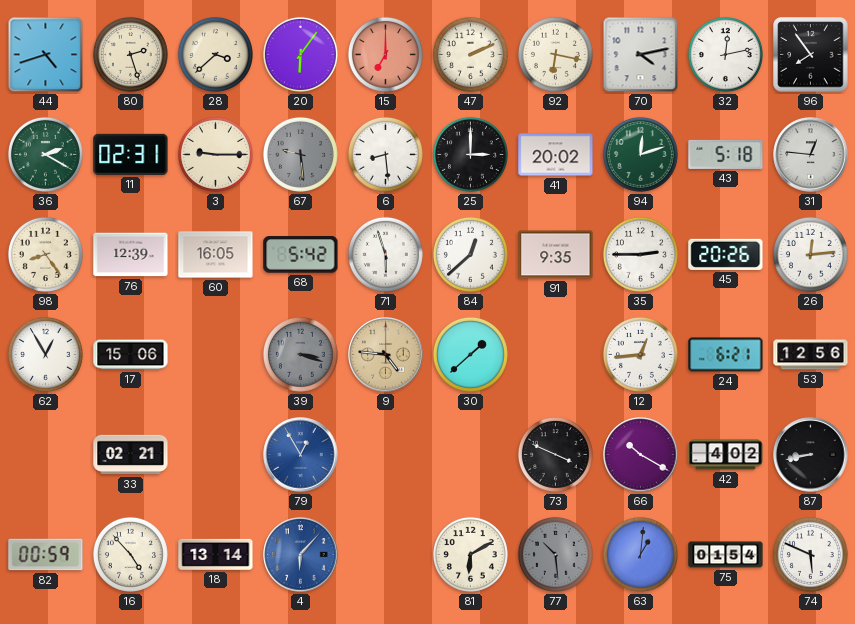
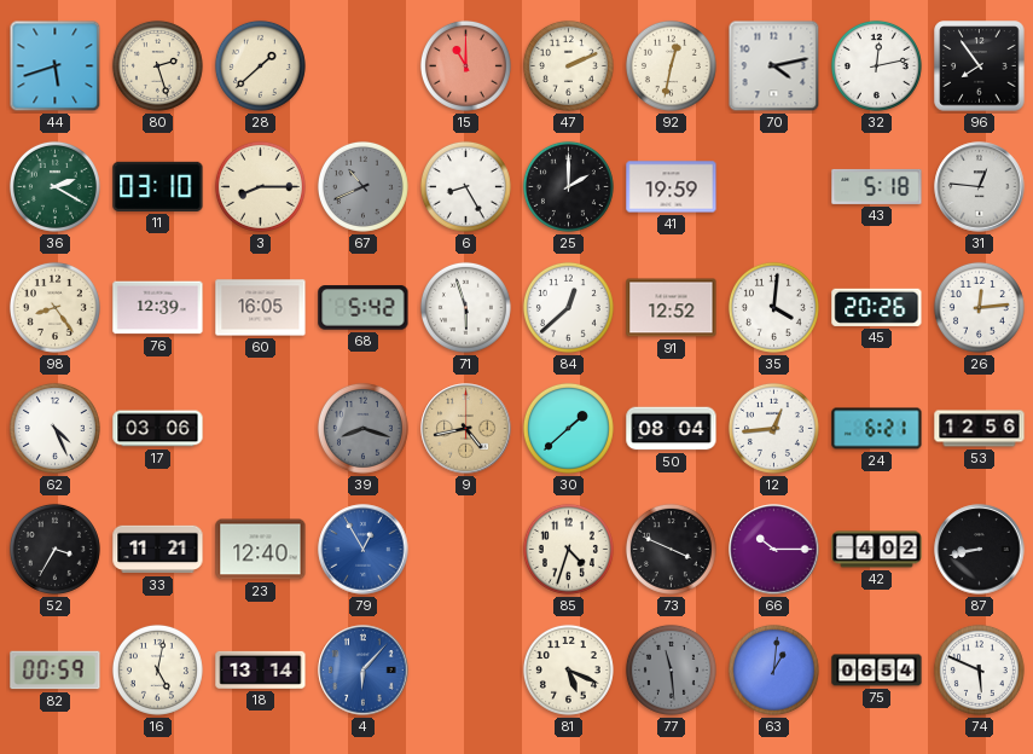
44: 4:42 -> 5:42
28: 3:38 -> 1:38
20: 6:06 -> none
15: 7:00 -> 11:00
92: 6:17 -> 12:32
11: 02:31 -> 03:10
3: 9:15 -> 8:15
67: 9:29 -> 10:41
6: 8:29 -> 8:25
25: 3:00 -> 2:00
41: 20:02 -> 19:59
94: 12:12 -> none
91: 9:35 -> 12:52
35: 2:45 -> 4:01
62: 12:55 -> 4:26
17: 15:06 -> 03:06
39: 3:18 -> 8:18
9: 4:46 -> 4:43
50: none -> 08:04
52: none -> 3:35
33: 02:21 -> 11:21
23: none -> 12:40
85: none -> 4:33
66: 10:20 -> 10:15
16: 4:53 -> 5:02
81: 6:10 -> 5:19
77: 10:29 -> 11:29
75: 01:54 -> 06:54
